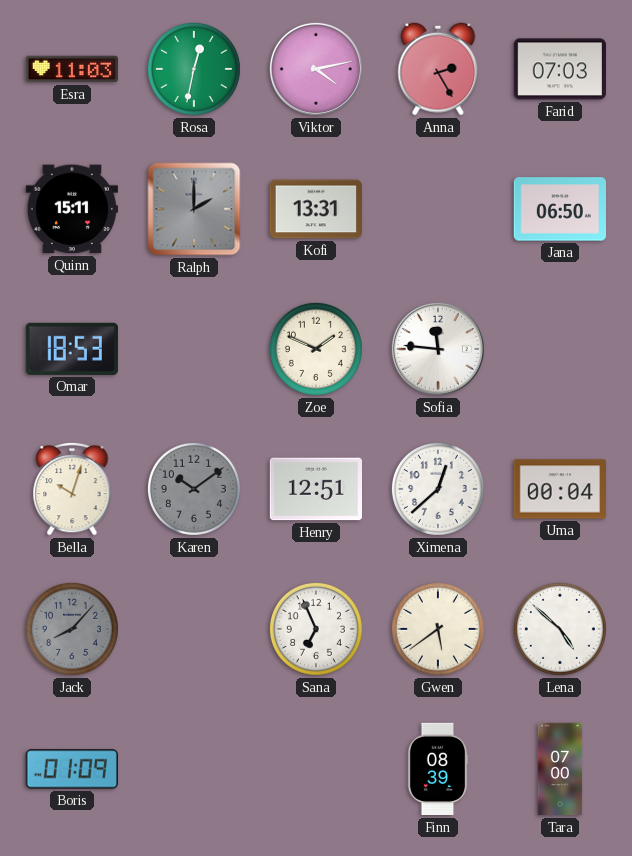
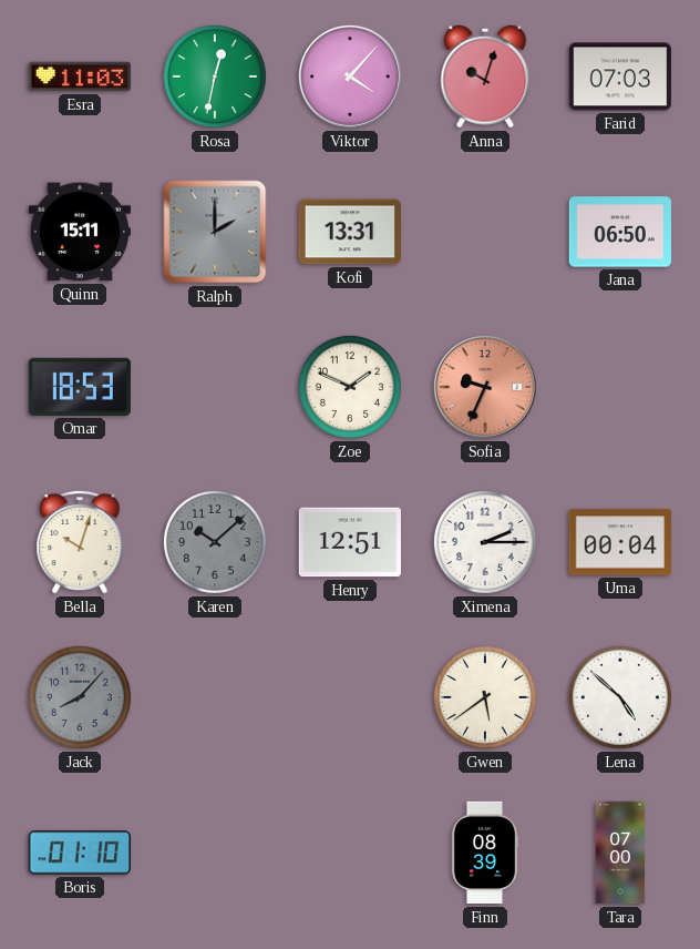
Viktor: 4:13 -> 4:07
Anna: 2:25 -> 10:03
Sofia: 11:46 -> 9:34
Sofia dial: white -> salmon
Karen: 10:09 -> 10:08
Ximena: 12:38 -> 2:15
Sana: 6:56 -> none
Boris: 01:09 -> 01:10
